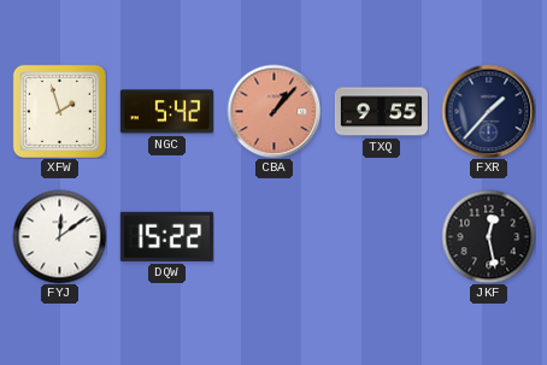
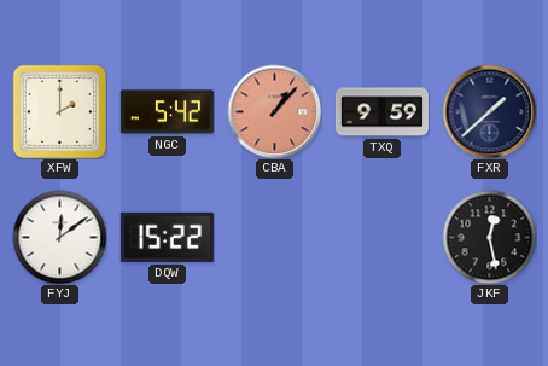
XFW: 1:57 -> 2:00
TXQ: 9:55 -> 9:59
FXR: 1:37 -> 1:38
